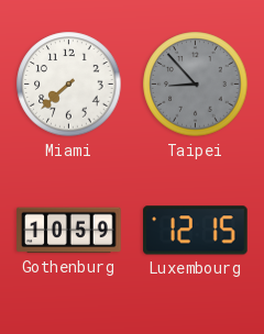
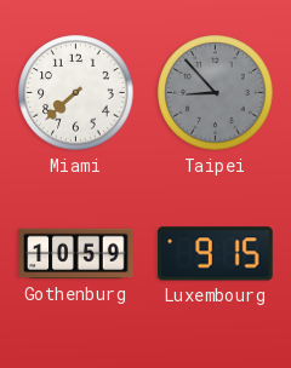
Luxembourg: 12:15 -> 9:15
